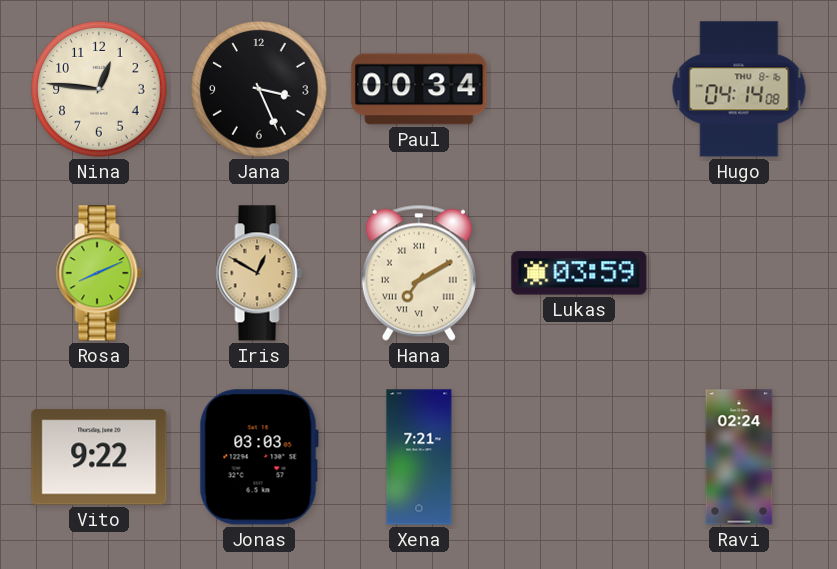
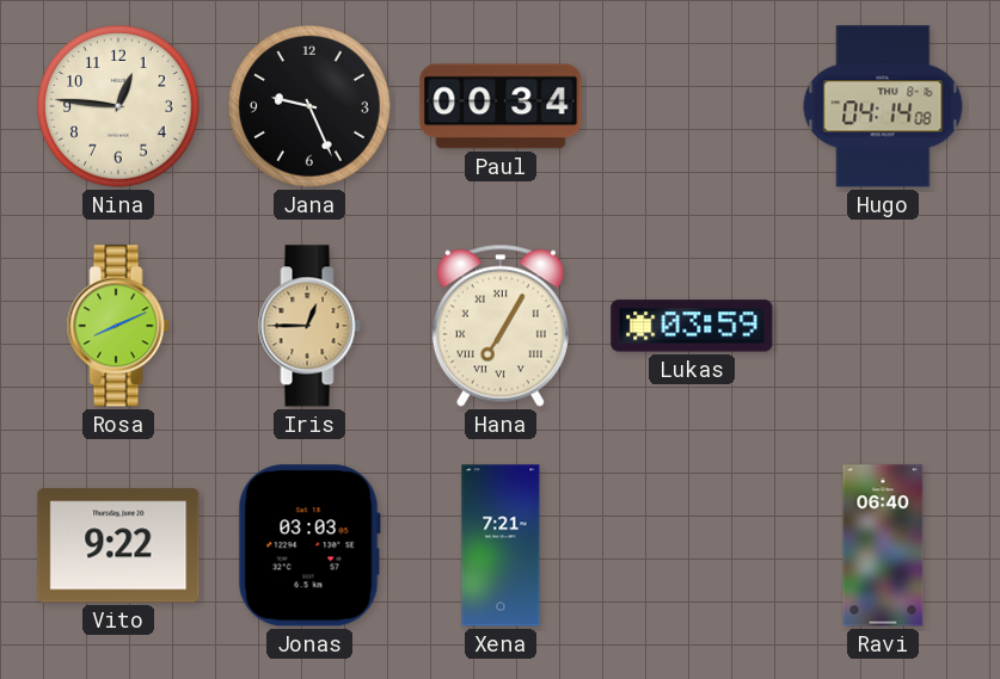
Jana: 3:26 -> 9:26
Iris: 12:50 -> 12:45
Hana: 7:10 -> 7:05
Ravi: 02:24 -> 06:40
